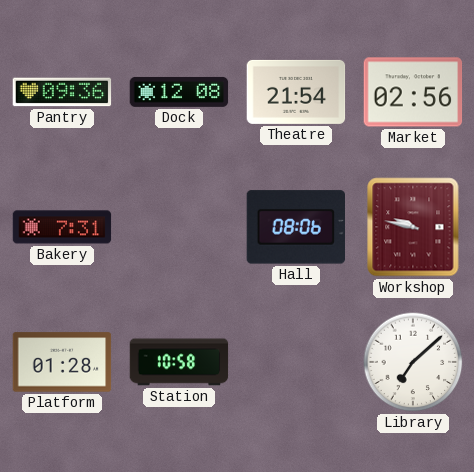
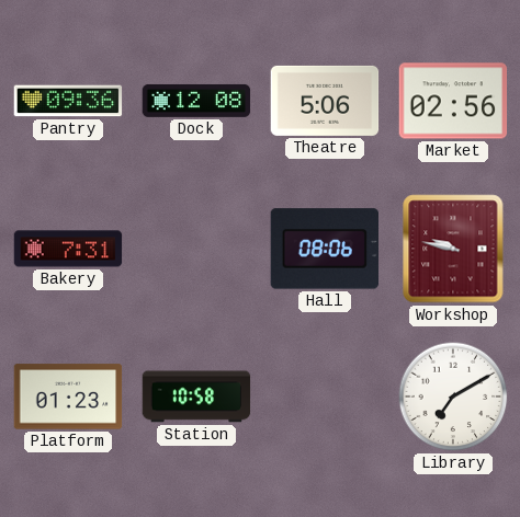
Theatre: 21:54 -> 5:06
Platform: 01:28 -> 01:23
Library: 7:08 -> 7:10
